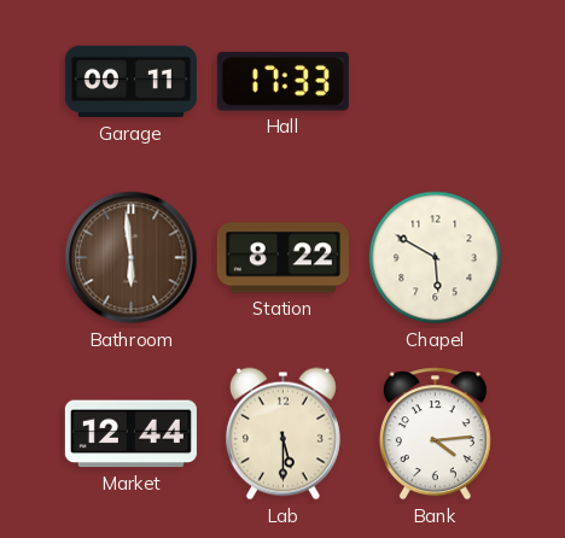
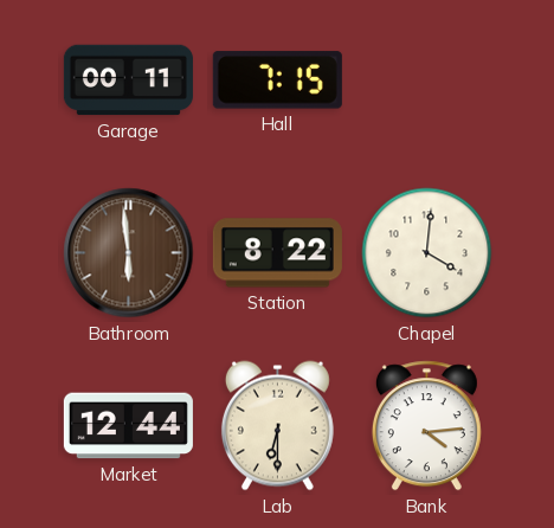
Hall: 17:33 -> 7:15
Chapel: 5:50 -> 4:01
Lab: 5:30 -> 6:30
